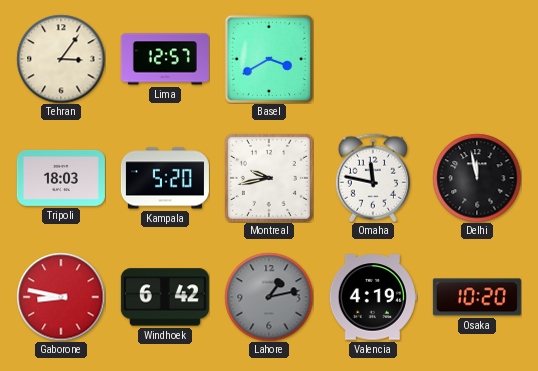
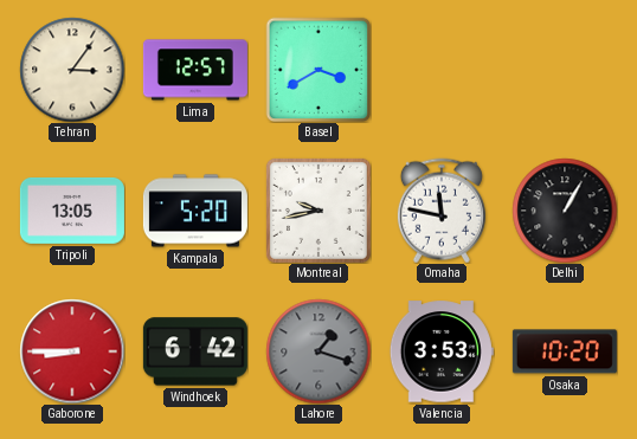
Tripoli: 18:03 -> 13:05
Delhi: 11:58 -> 1:05
Gaborone: 8:47 -> 8:45
Lahore: 1:13 -> 1:18
Valencia: 4:19 -> 3:53
